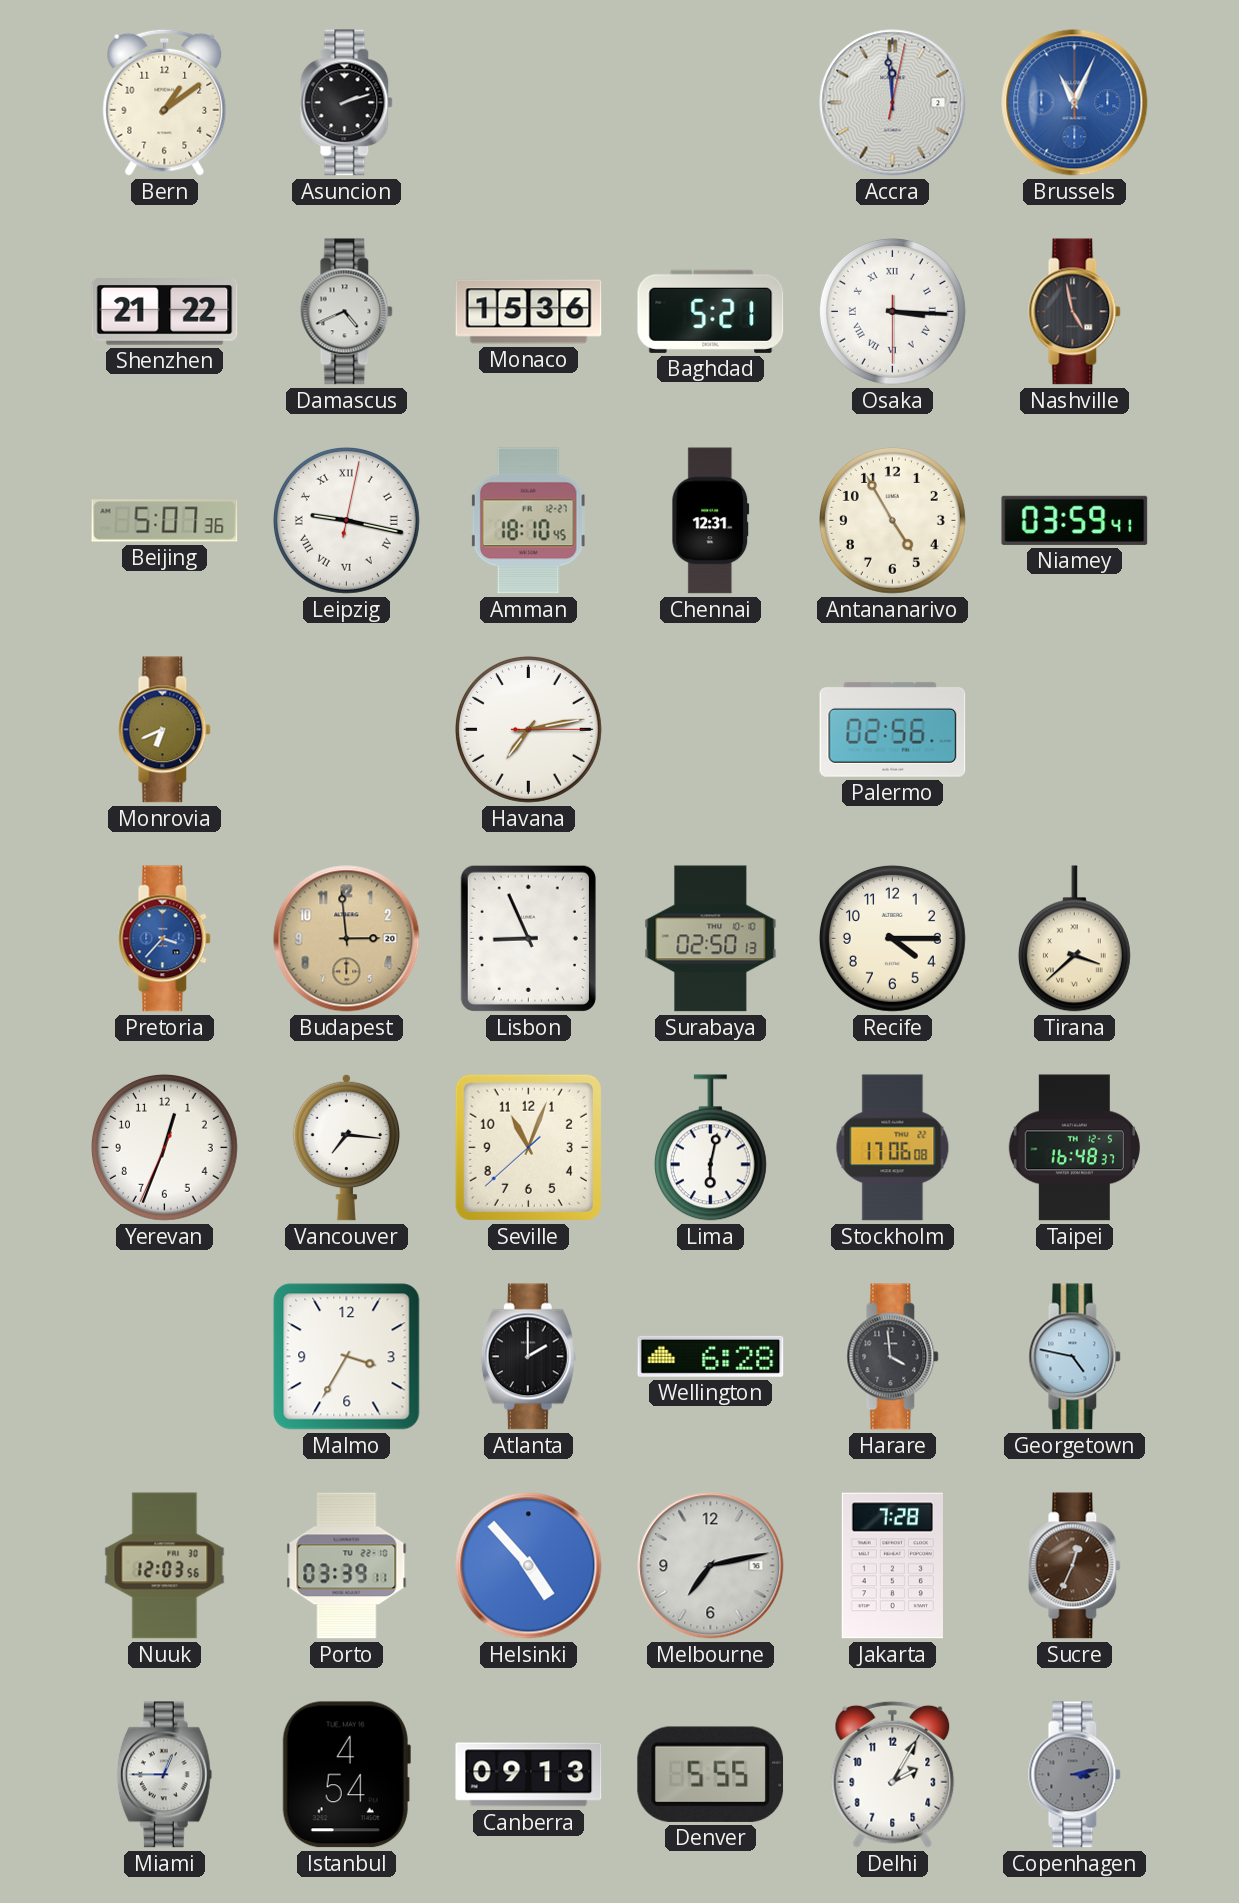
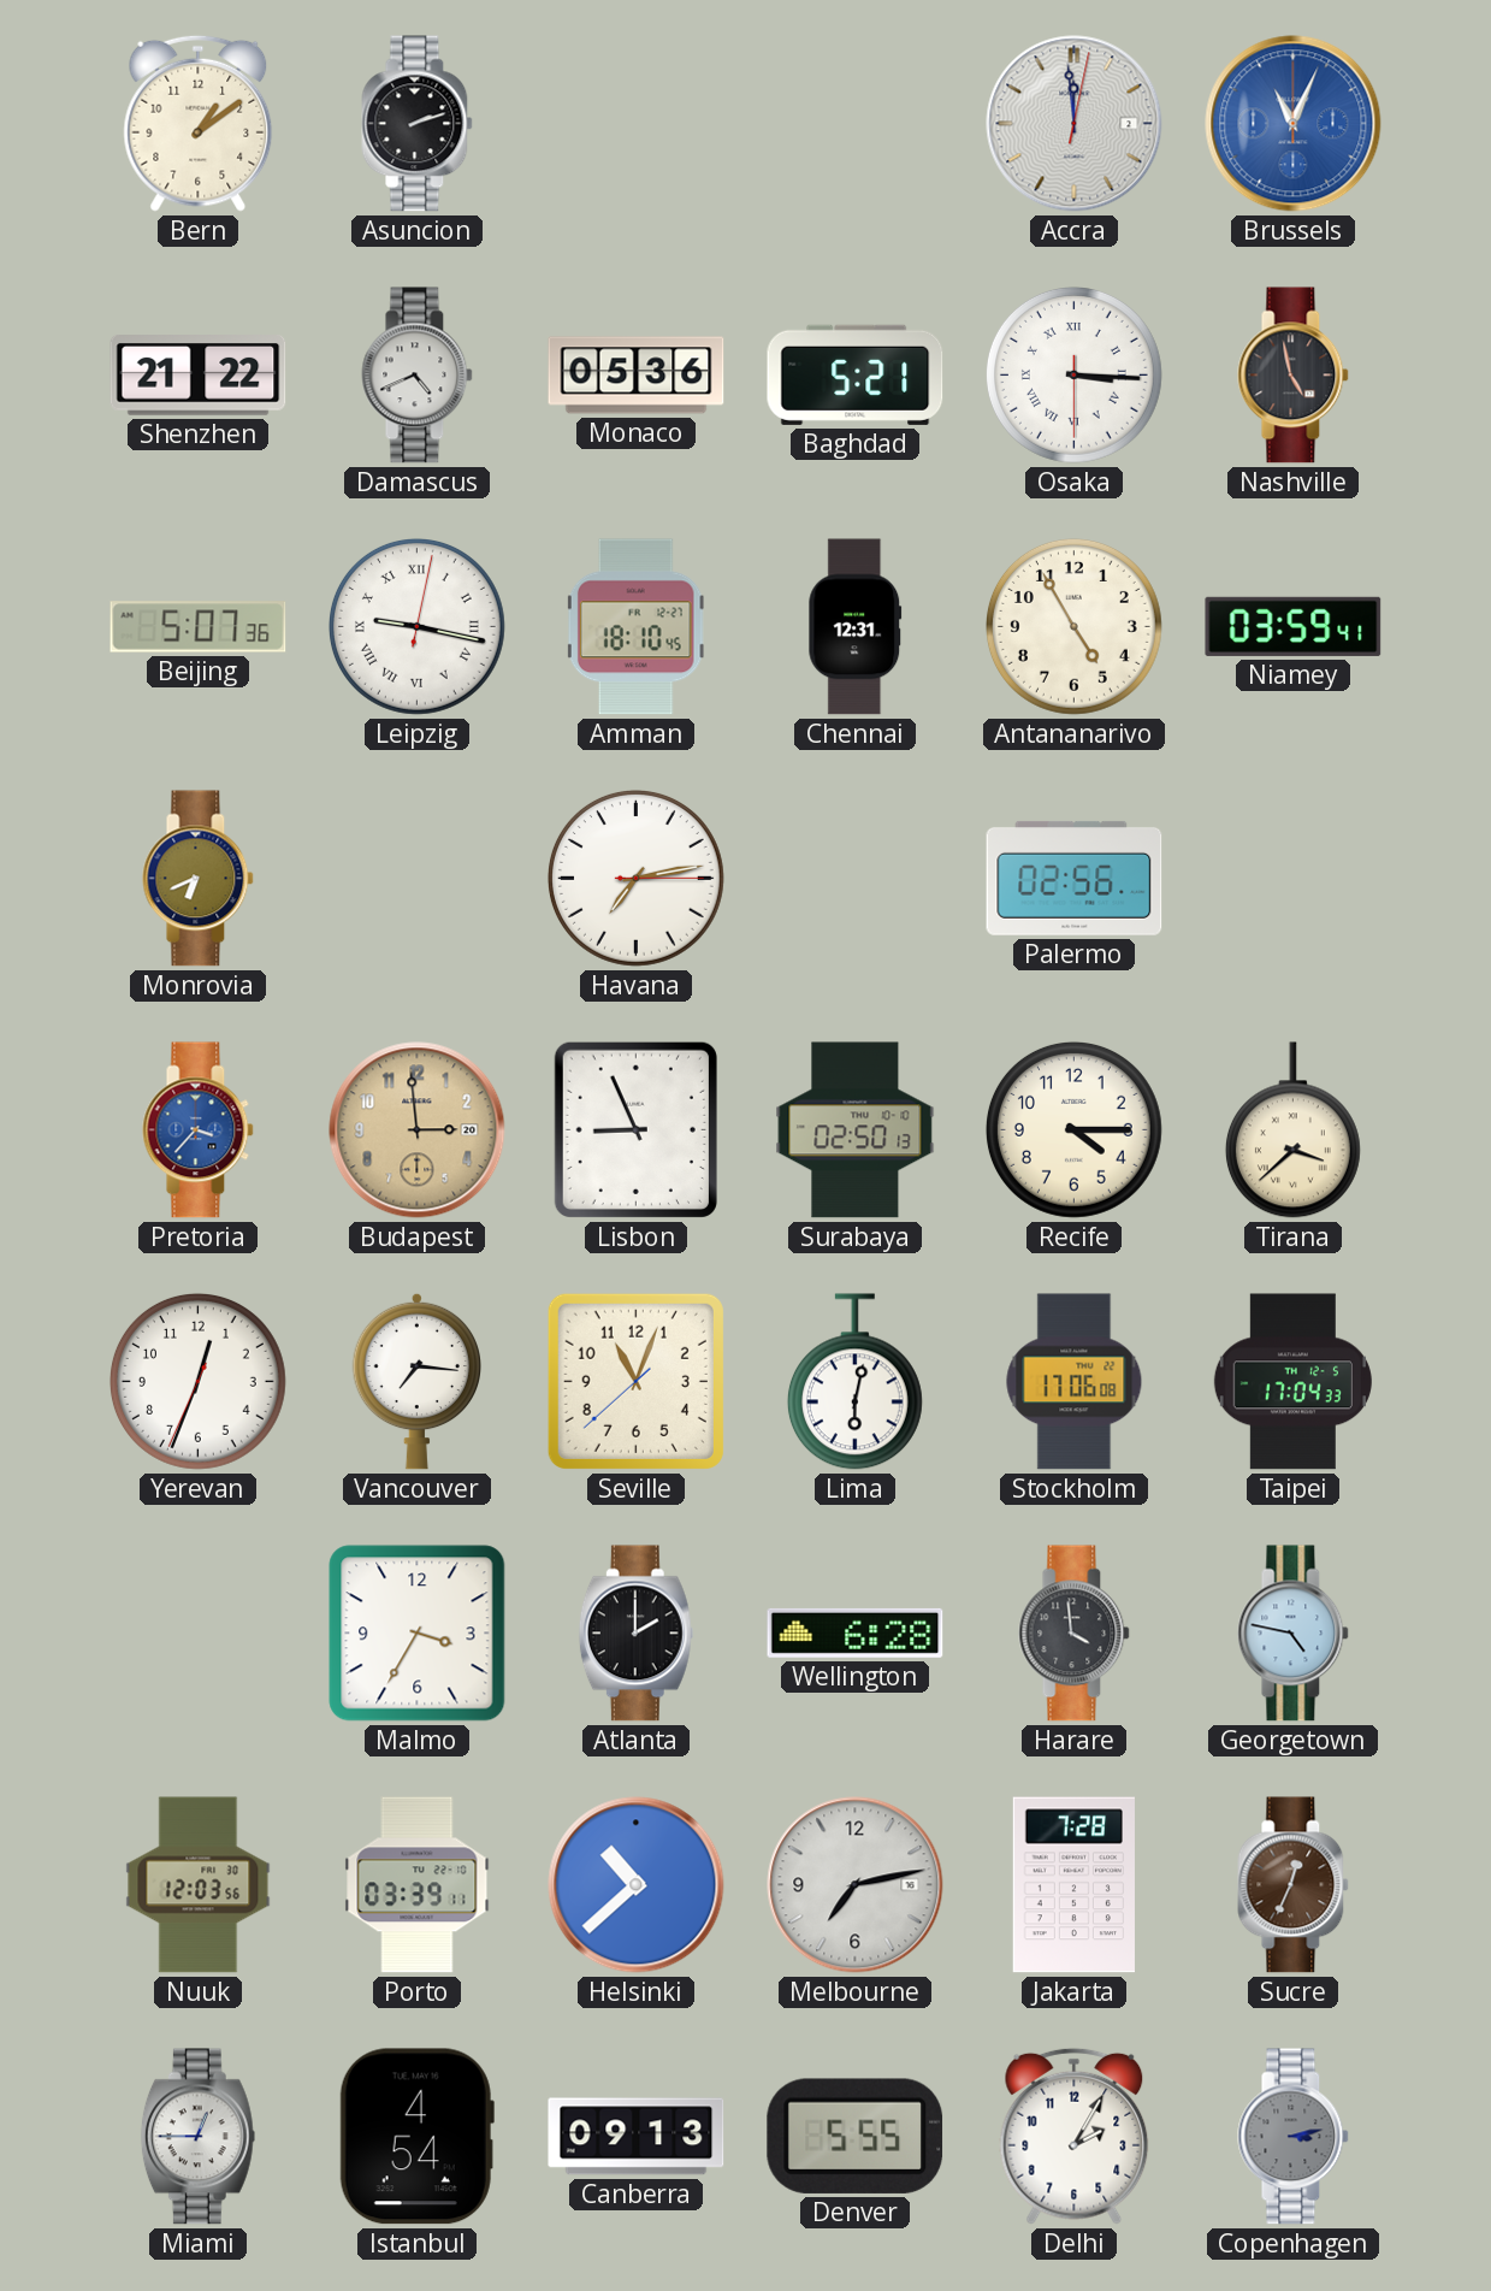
Monaco: 15:36 -> 05:36
Taipei: 16:48 -> 17:04
Helsinki: 4:53 -> 10:38
